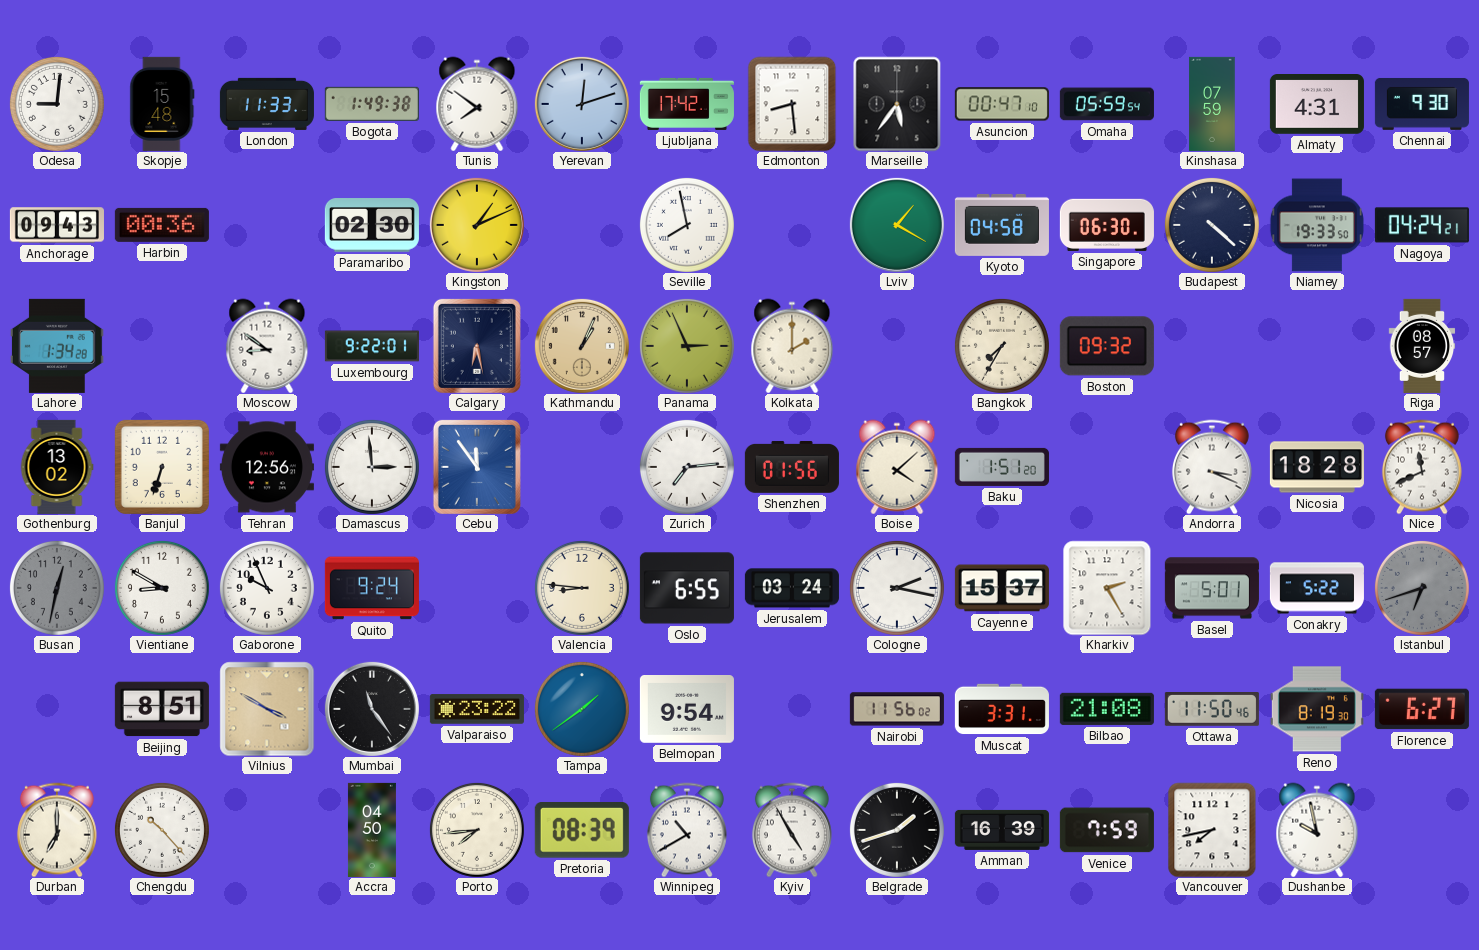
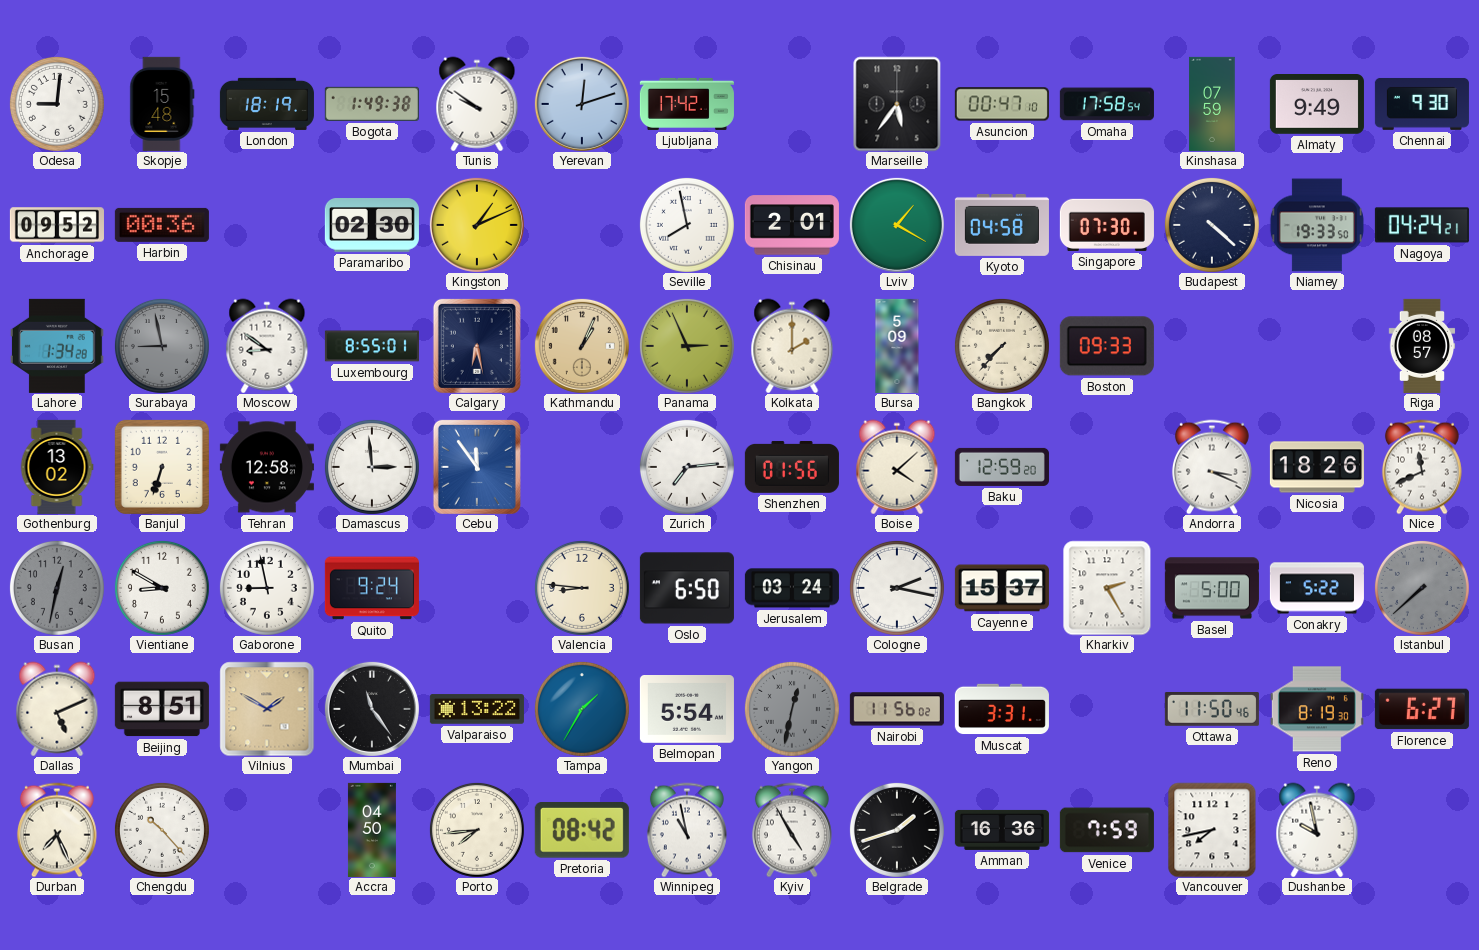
London: 11:33 -> 18:19
Tunis: 7:51 -> 9:51
Edmonton: 8:29 -> none
Omaha: 05:59 -> 17:58
Almaty: 4:31 -> 9:49
Anchorage: 09:43 -> 09:52
Chisinau: none -> 2:01
Singapore: 06:30 -> 07:30
Surabaya: none -> 8:58
Luxembourg: 9:22 -> 8:55
Bursa: none -> 5:09
Bangkok: 7:35 -> 7:37
Boston: 09:32 -> 09:33
Tehran: 12:56 -> 12:58
Baku: 1:51 -> 12:59
Nicosia: 18:28 -> 18:26
Gaborone: 9:56 -> 8:58
Oslo: 6:55 -> 6:50
Basel: 5:01 -> 5:00
Istanbul: 6:42 -> 7:38
Dallas: none -> 5:11
Vilnius: 3:50 -> 1:50
Valparaiso: 23:22 -> 13:22
Tampa: 1:39 -> 1:35
Belmopan: 9:54 -> 5:54
Yangon: none -> 12:32
Bilbao: 21:08 -> none
Durban: 7:00 -> 7:26
Pretoria: 08:39 -> 08:42
Winnipeg: 10:40 -> 10:58
Amman: 16:39 -> 16:36
